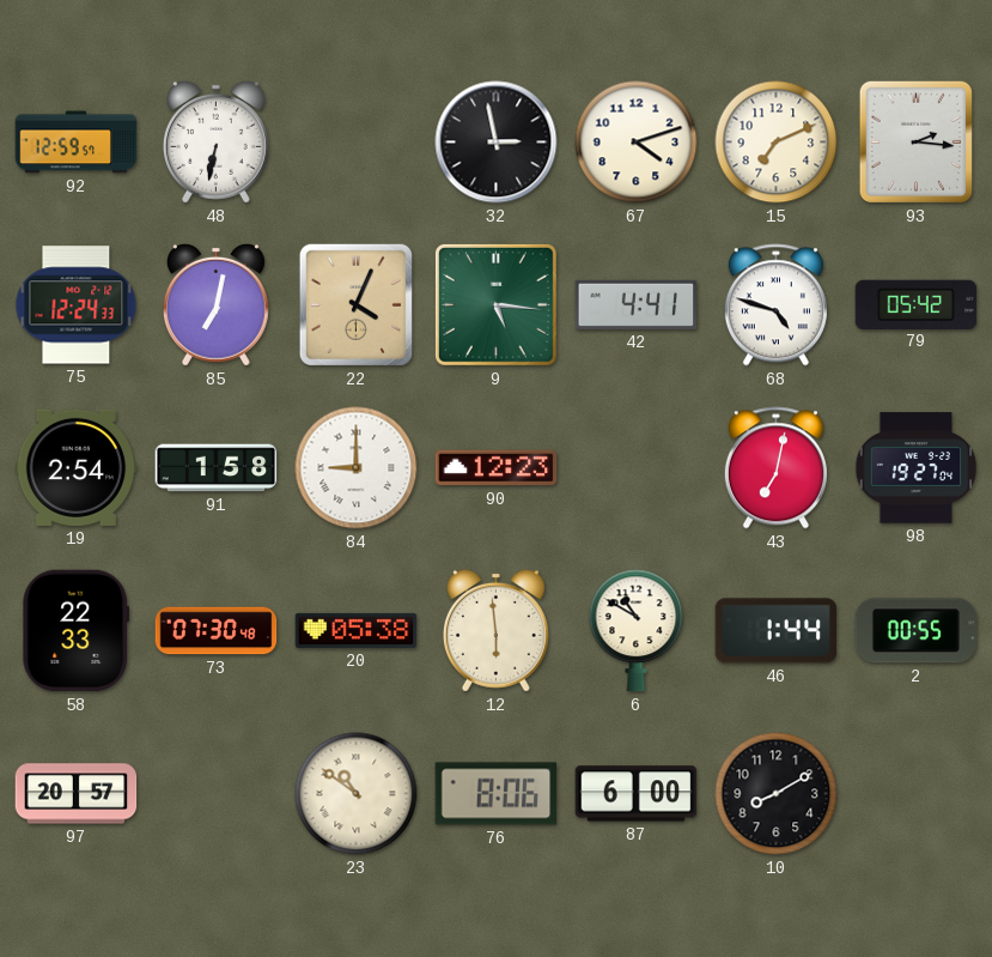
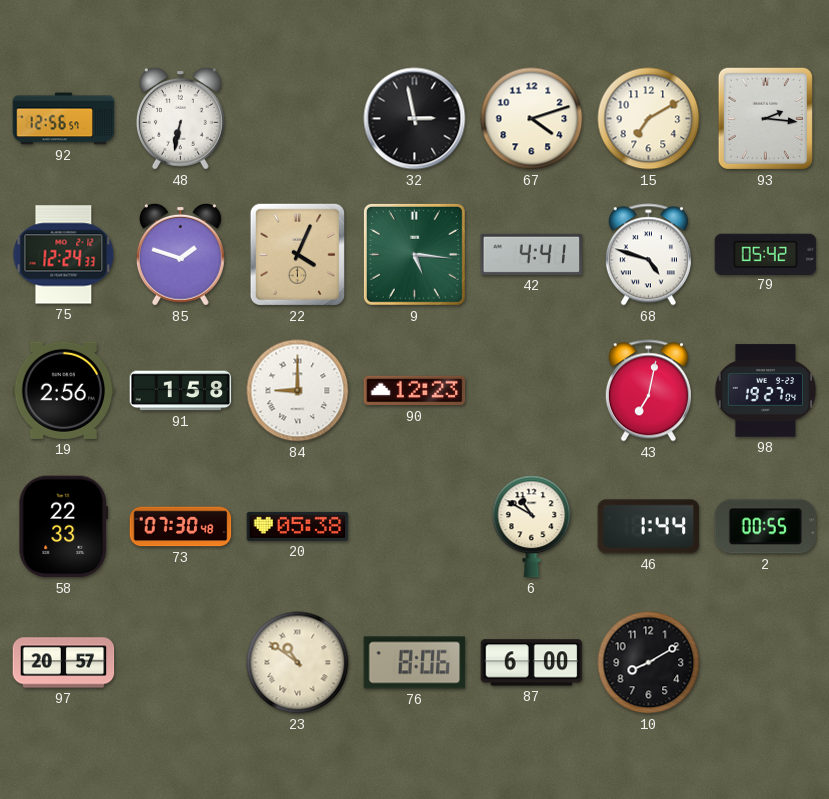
92: 12:59 -> 12:56
15: 7:11 -> 7:10
85: 7:02 -> 1:48
19: 2:54 -> 2:56
12: 5:59 -> none
